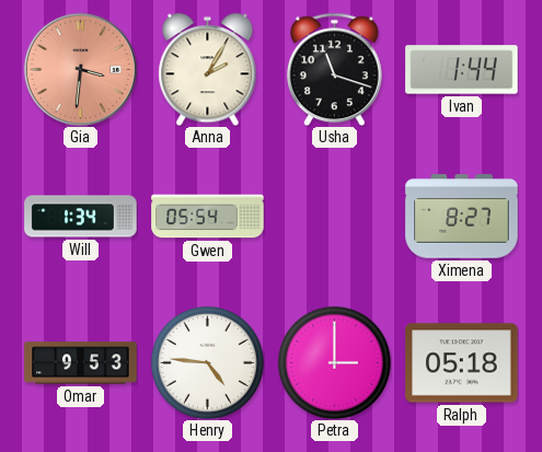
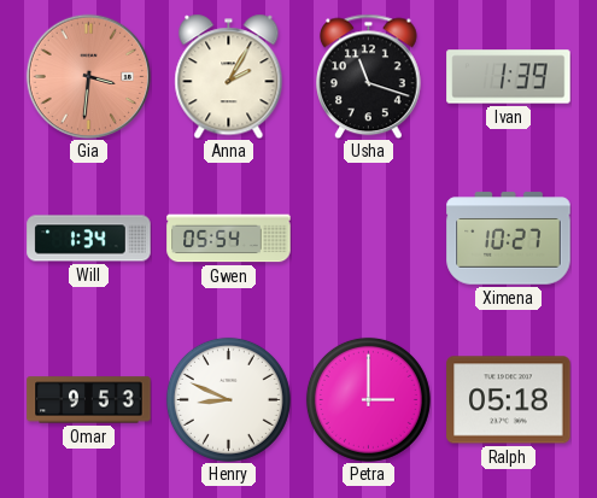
Ivan: 1:44 -> 1:39
Ximena: 8:27 -> 10:27
Henry: 4:46 -> 8:49
